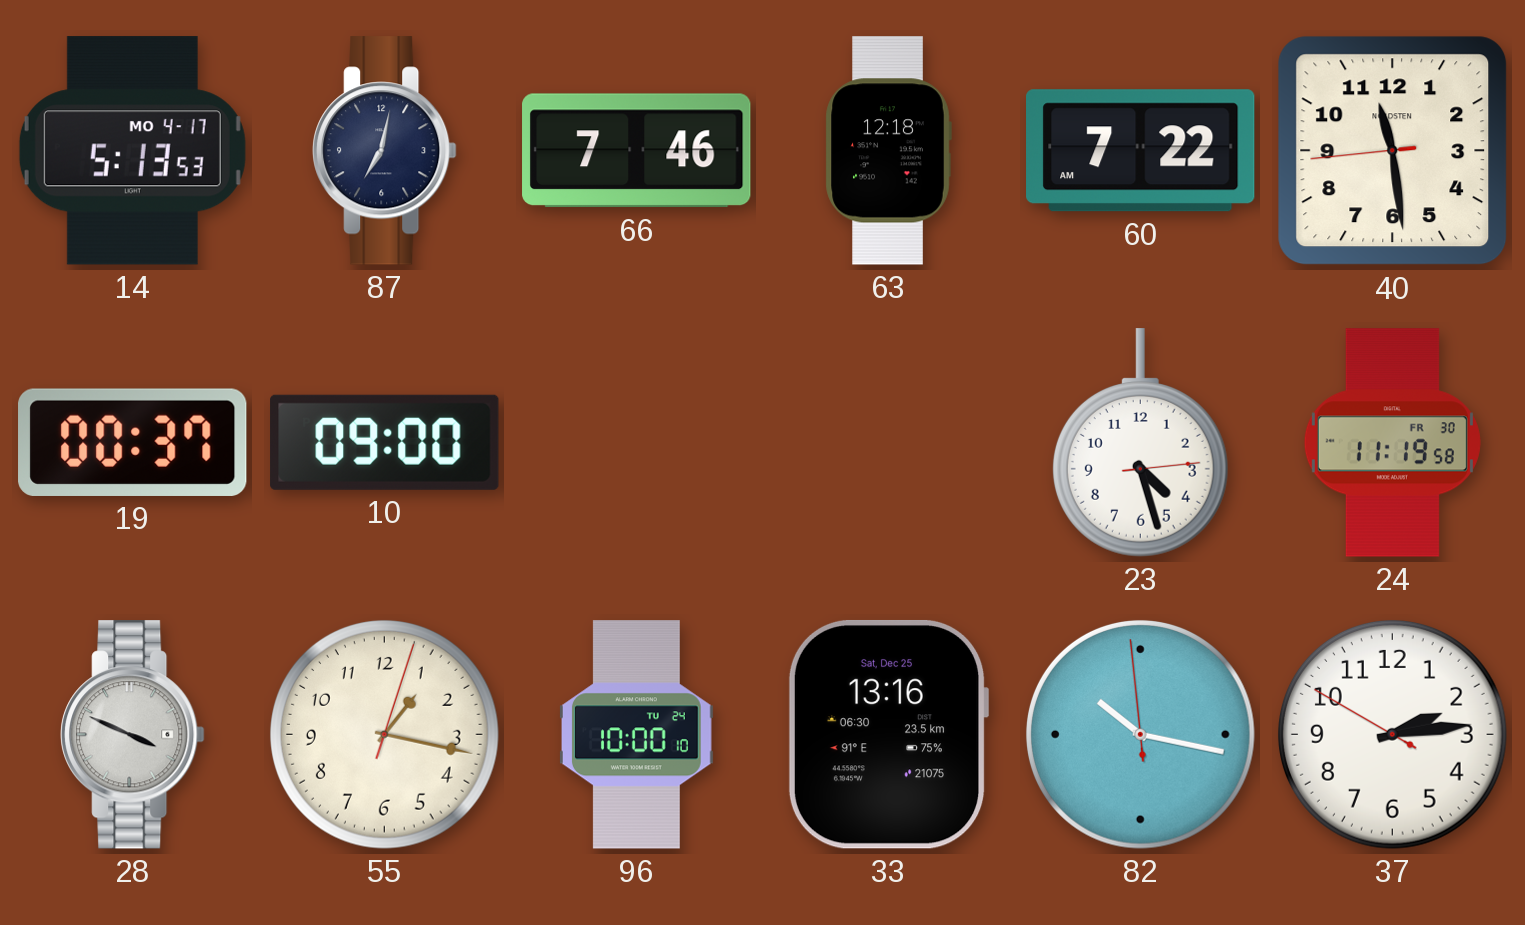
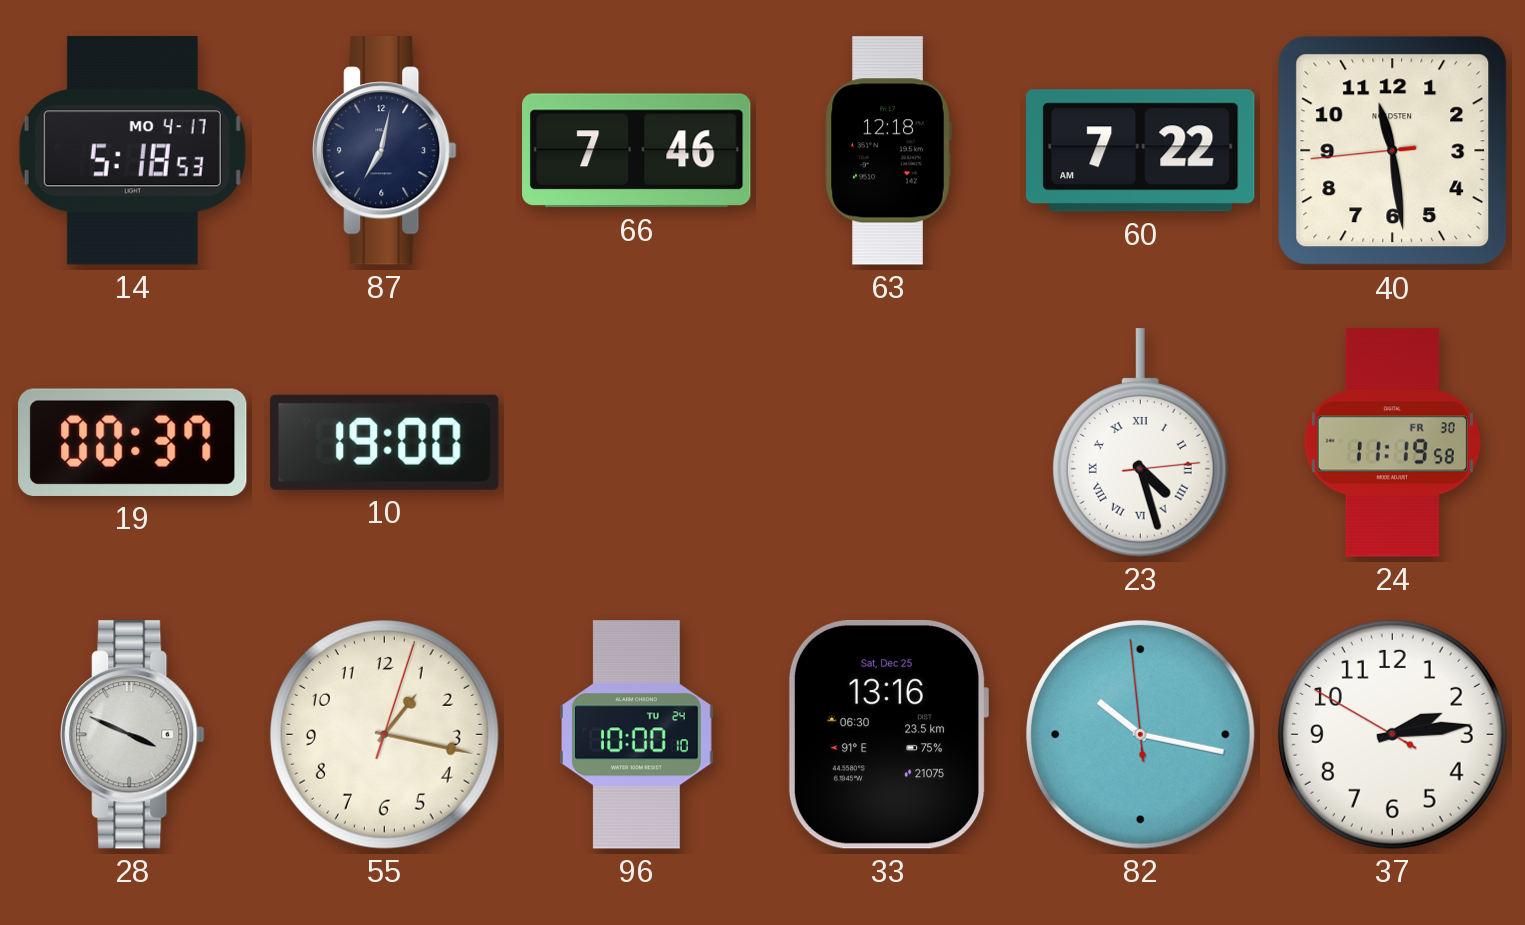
14: 5:13 -> 5:18
10: 09:00 -> 19:00
23 numerals: Arabic -> Roman
